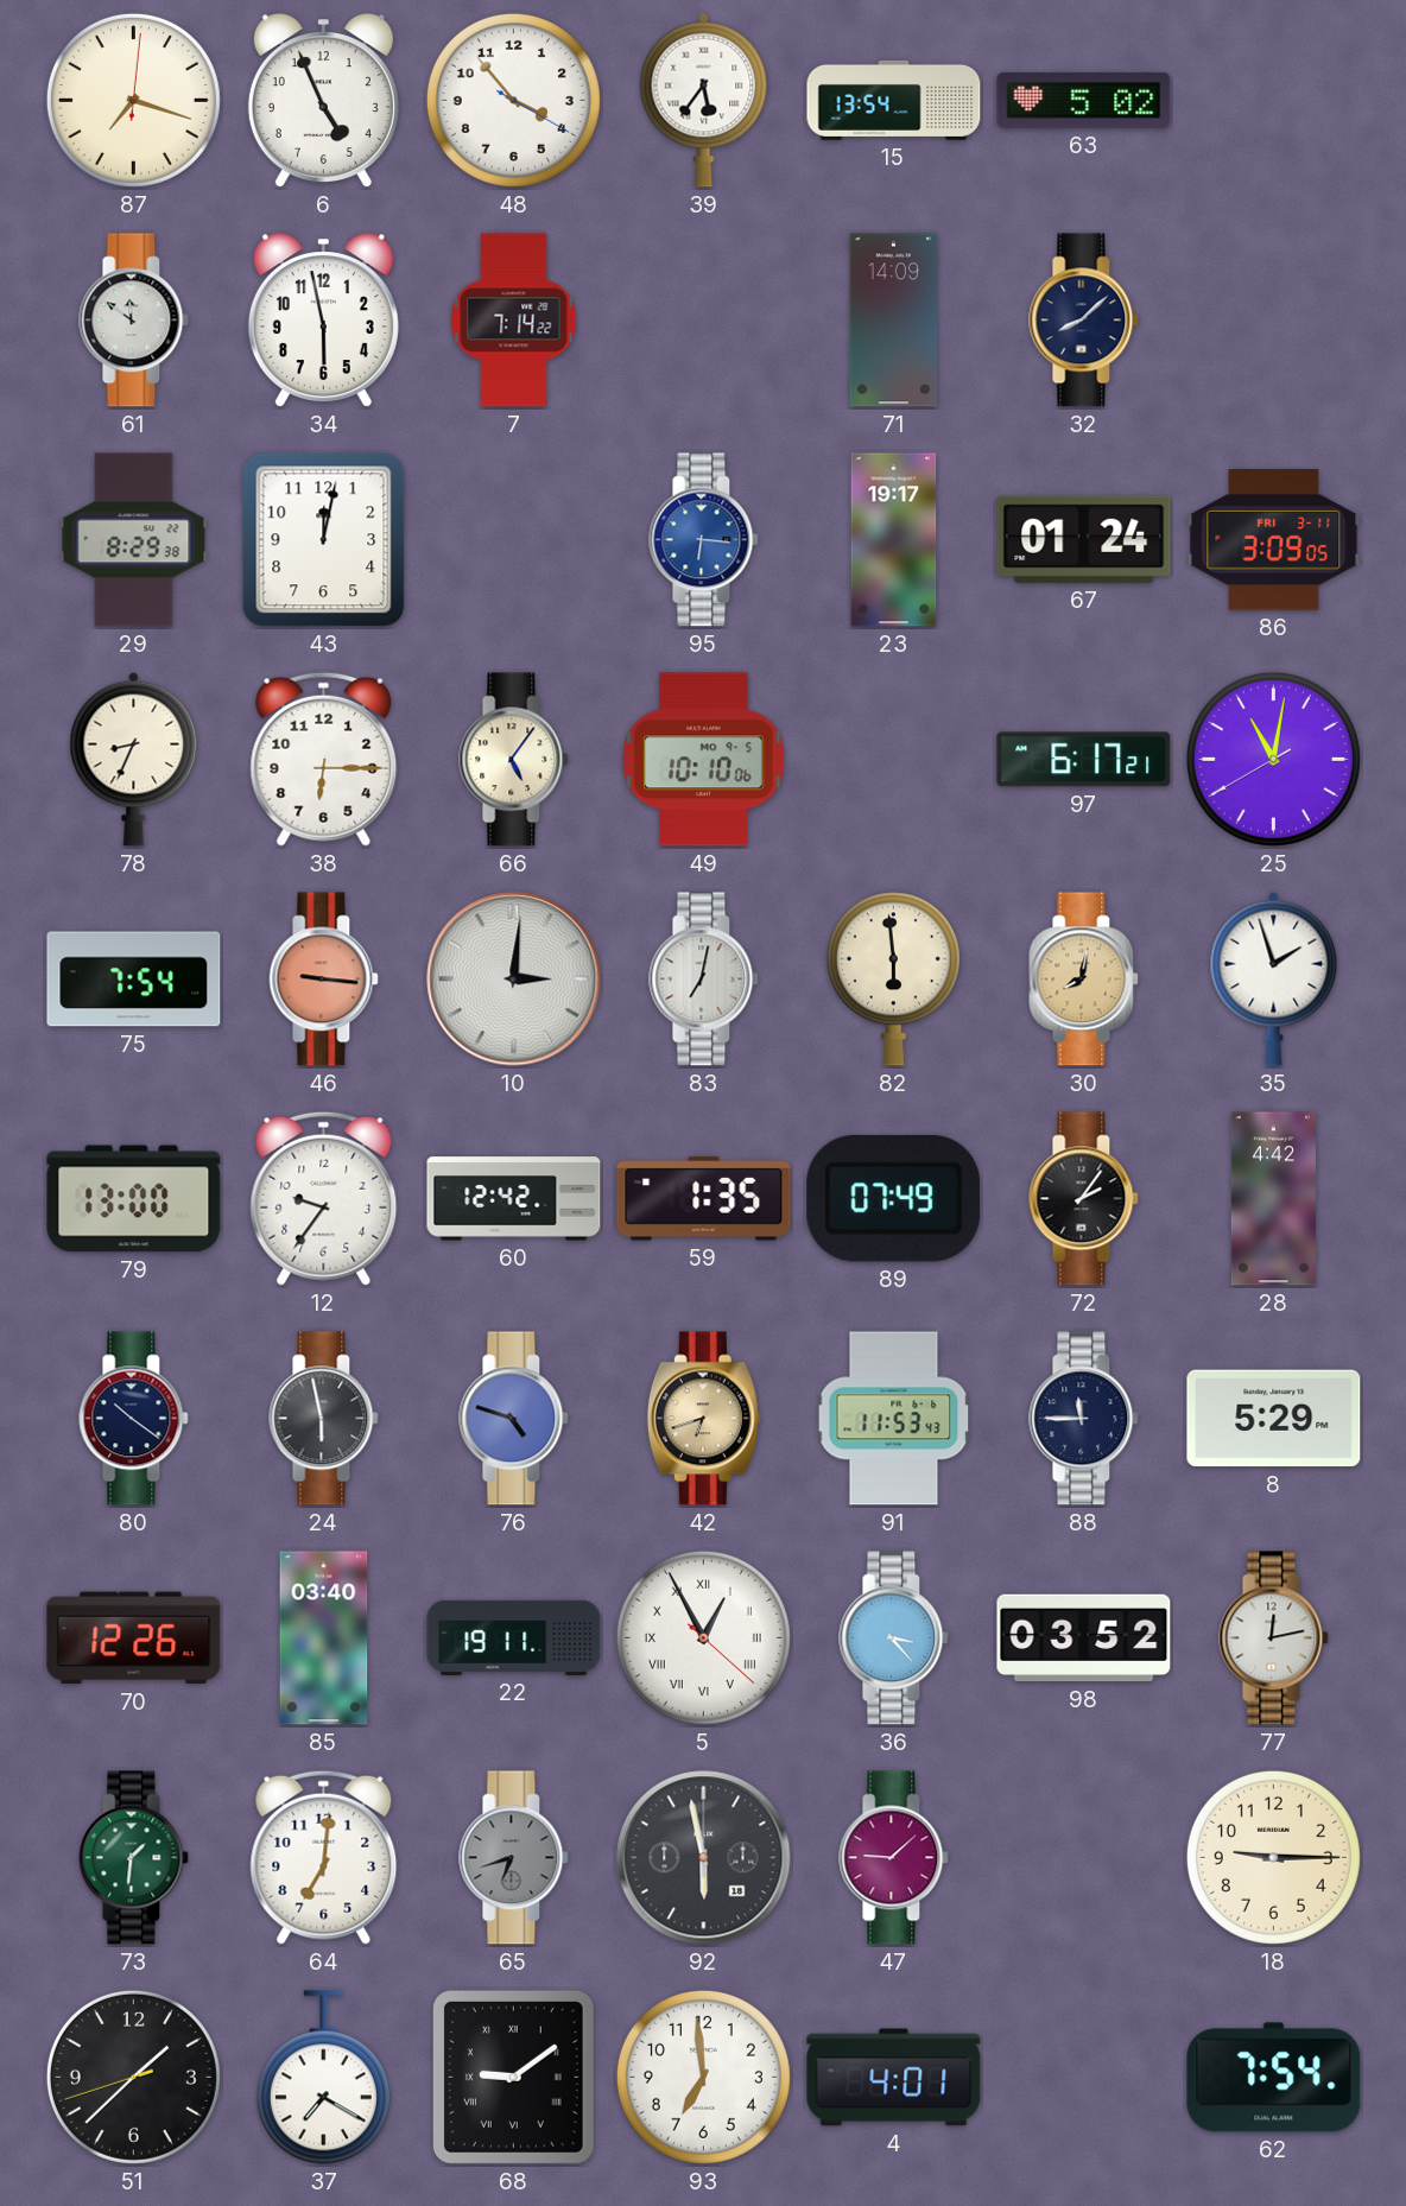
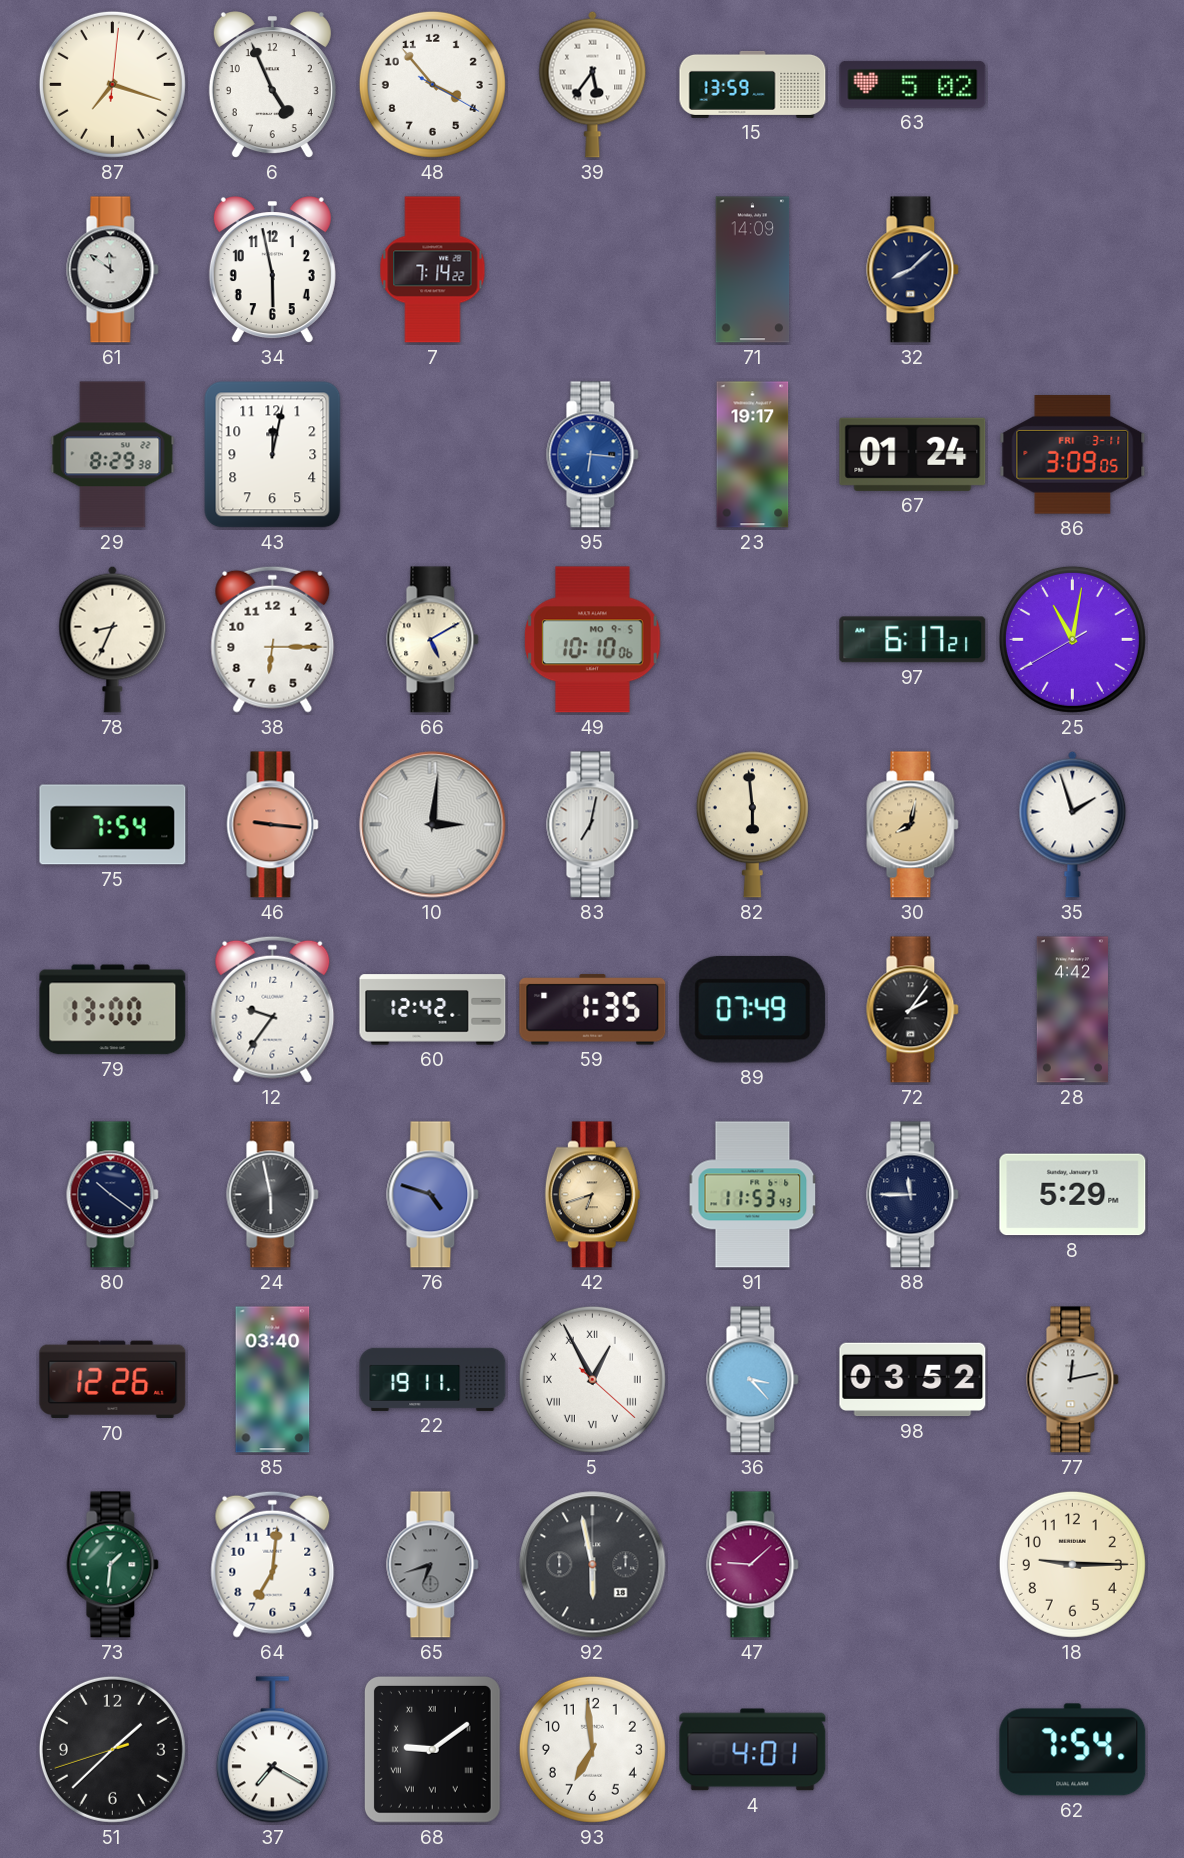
15: 13:54 -> 13:59
66: 5:06 -> 5:10
